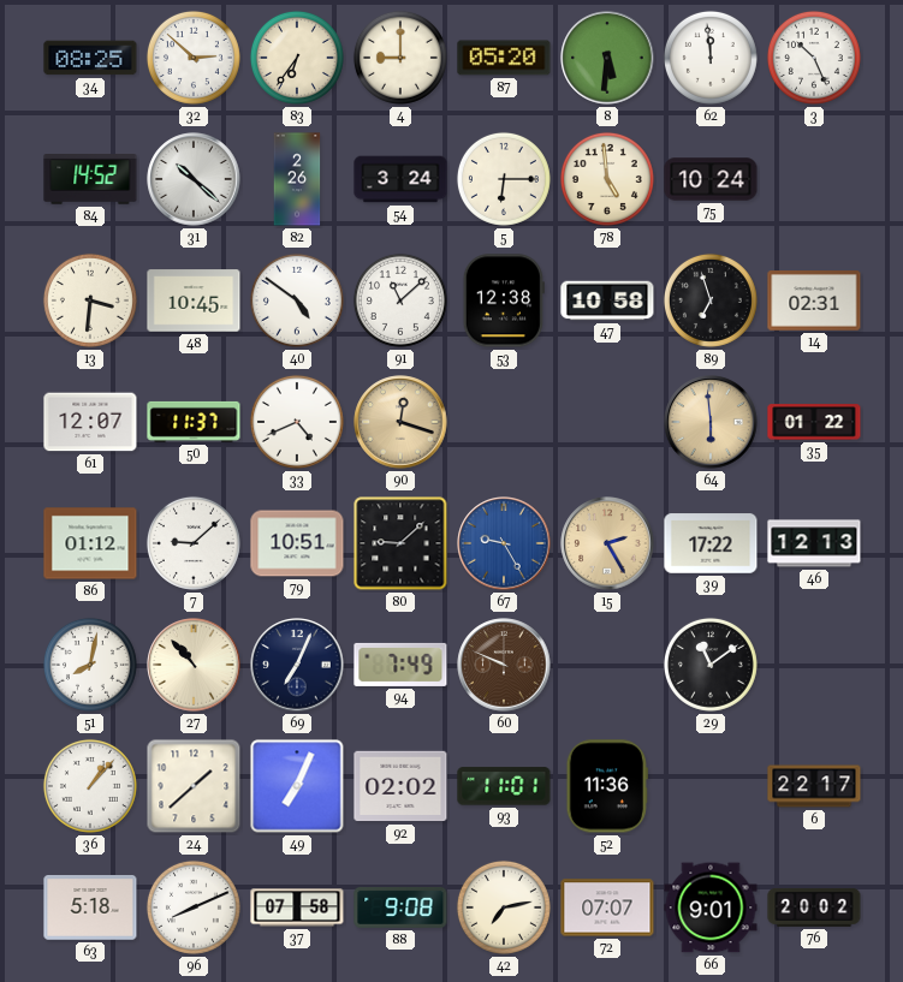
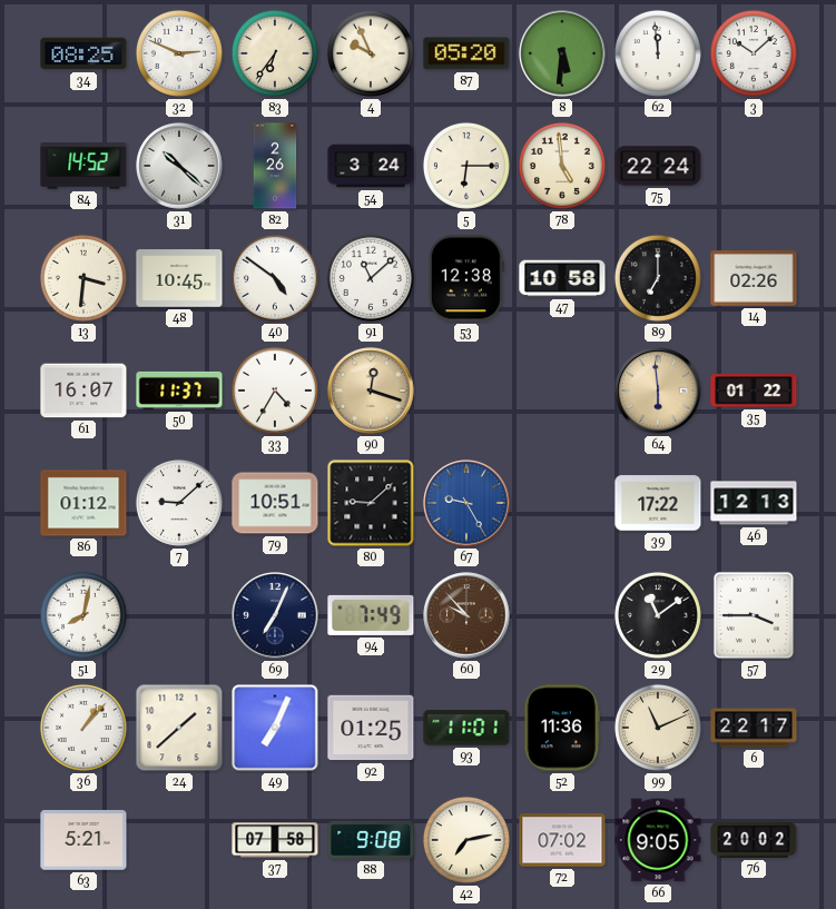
32: 2:52 -> 2:49
4: 9:00 -> 9:56
3: 10:26 -> 10:08
75: 10:24 -> 22:24
89: 6:57 -> 7:00
14: 02:31 -> 02:26
61: 12:07 -> 16:07
33: 4:41 -> 4:35
15: 2:25 -> none
27: 10:53 -> none
60: 9:49 -> 9:53
57: none -> 3:45
92: 02:02 -> 01:25
99: none -> 11:11
63: 5:18 -> 5:21
96: 8:11 -> none
72: 07:07 -> 07:02
66: 9:01 -> 9:05
